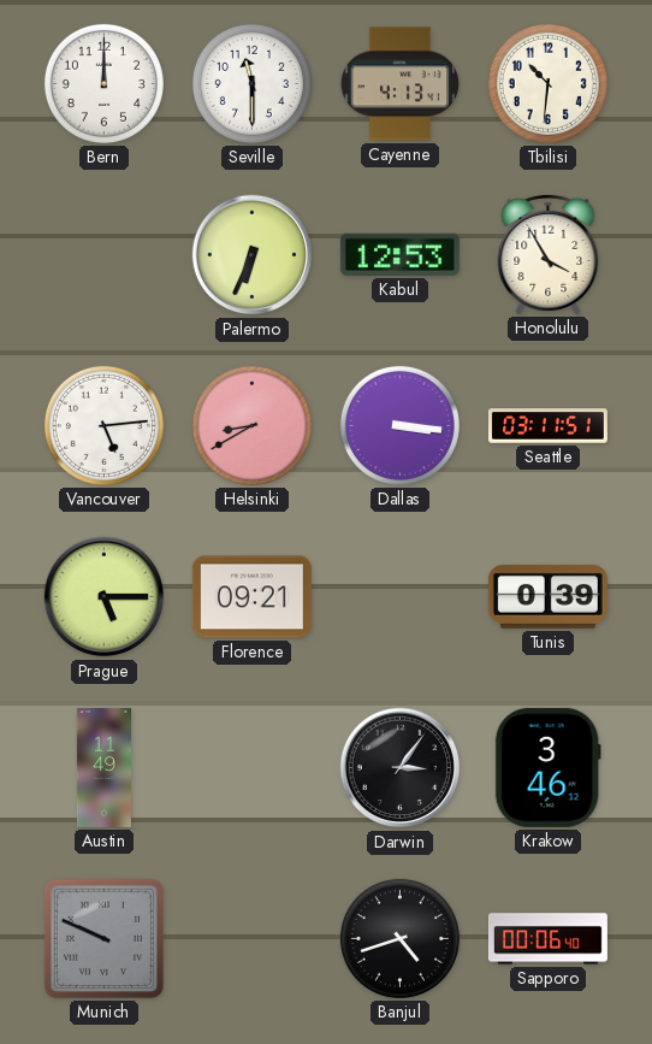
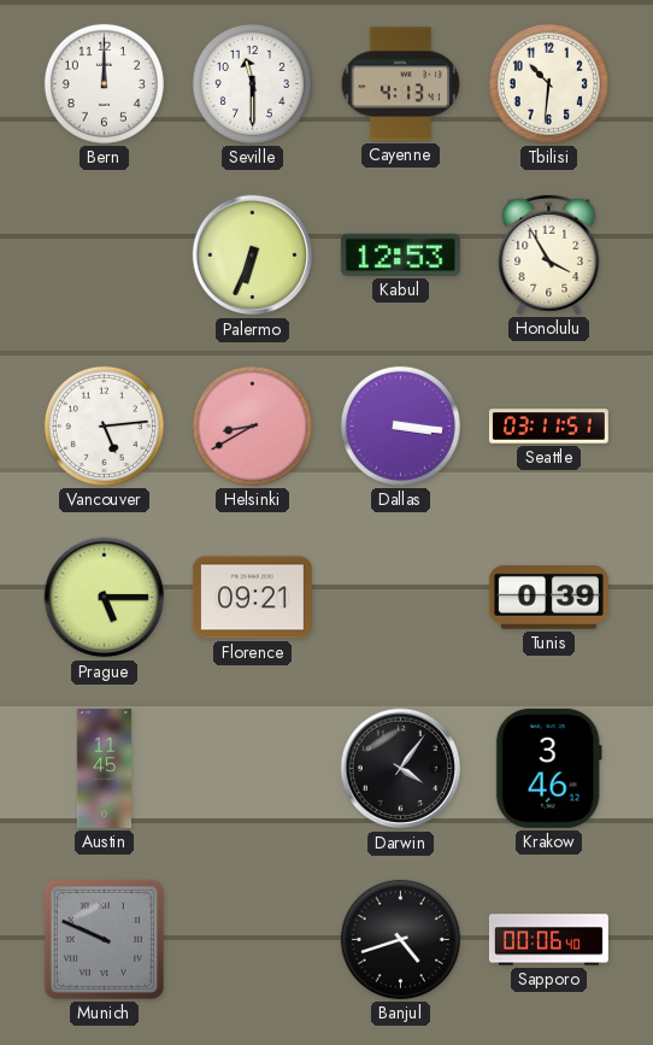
Austin: 11:49 -> 11:45
Darwin: 3:06 -> 4:06
